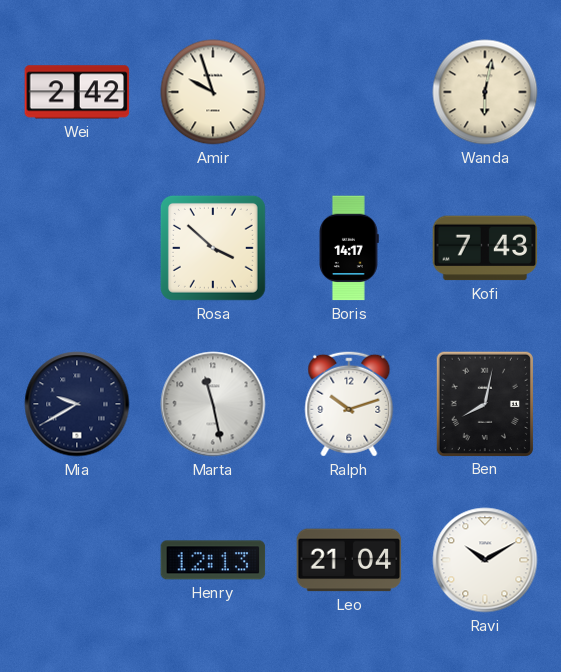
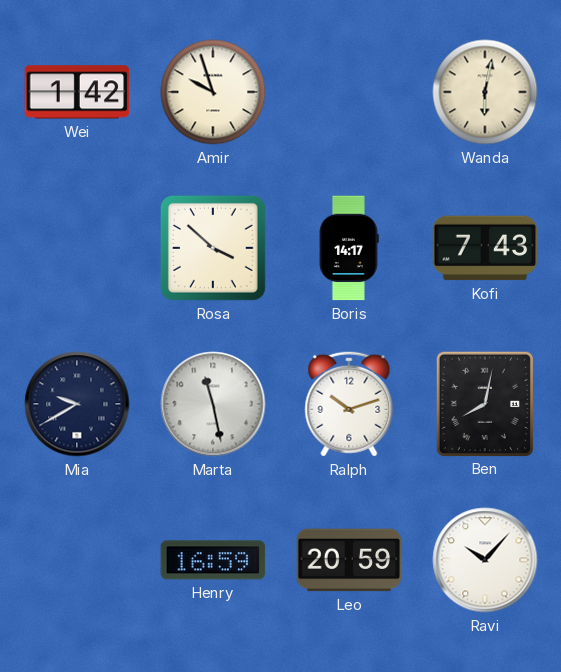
Wei: 2:42 -> 1:42
Henry: 12:13 -> 16:59
Leo: 21:04 -> 20:59
Ravi: 10:10 -> 10:07
